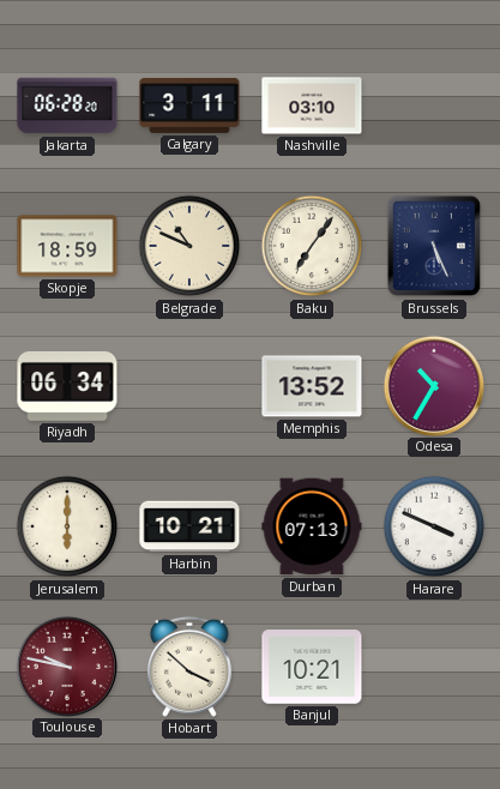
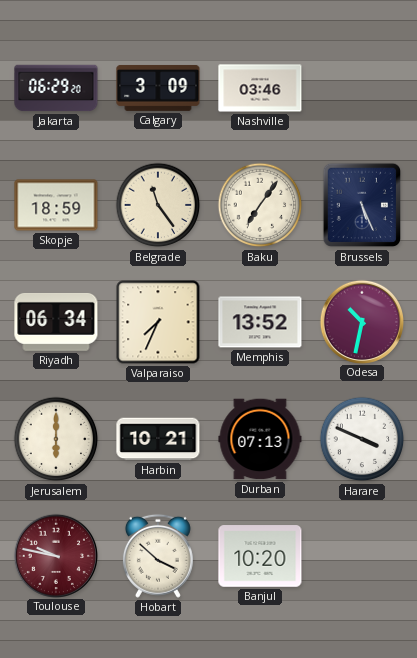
Jakarta: 06:28 -> 06:29
Calgary: 3:11 -> 3:09
Nashville: 03:10 -> 03:46
Belgrade: 10:49 -> 11:24
Valparaiso: none -> 7:34
Odesa: 10:35 -> 10:32
Banjul: 10:21 -> 10:20
